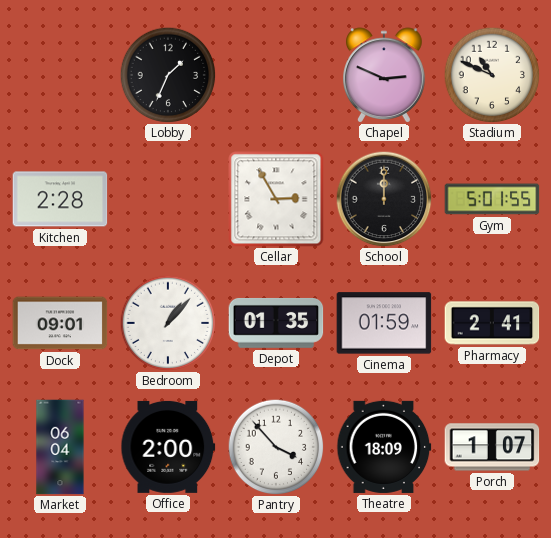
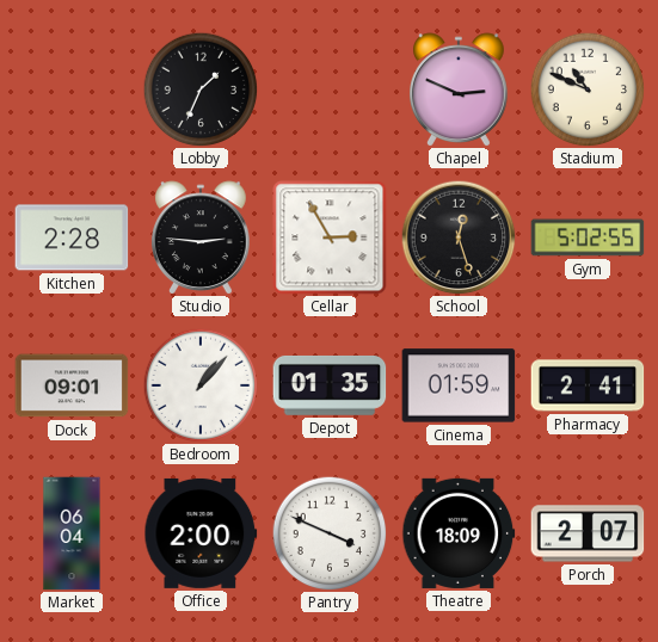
Studio: none -> 2:46
School: 12:00 -> 12:27
Gym: 5:01 -> 5:02
Pantry: 3:53 -> 3:49
Porch: 1:07 -> 2:07
